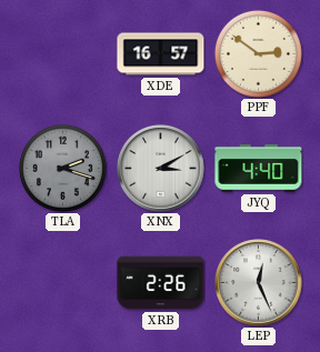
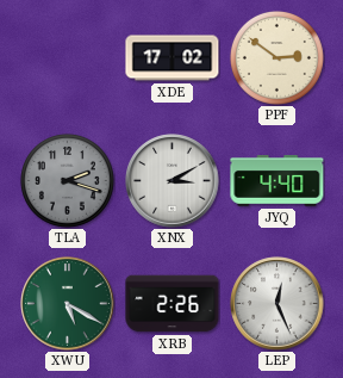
XDE: 16:57 -> 17:02
XWU: none -> 5:20
